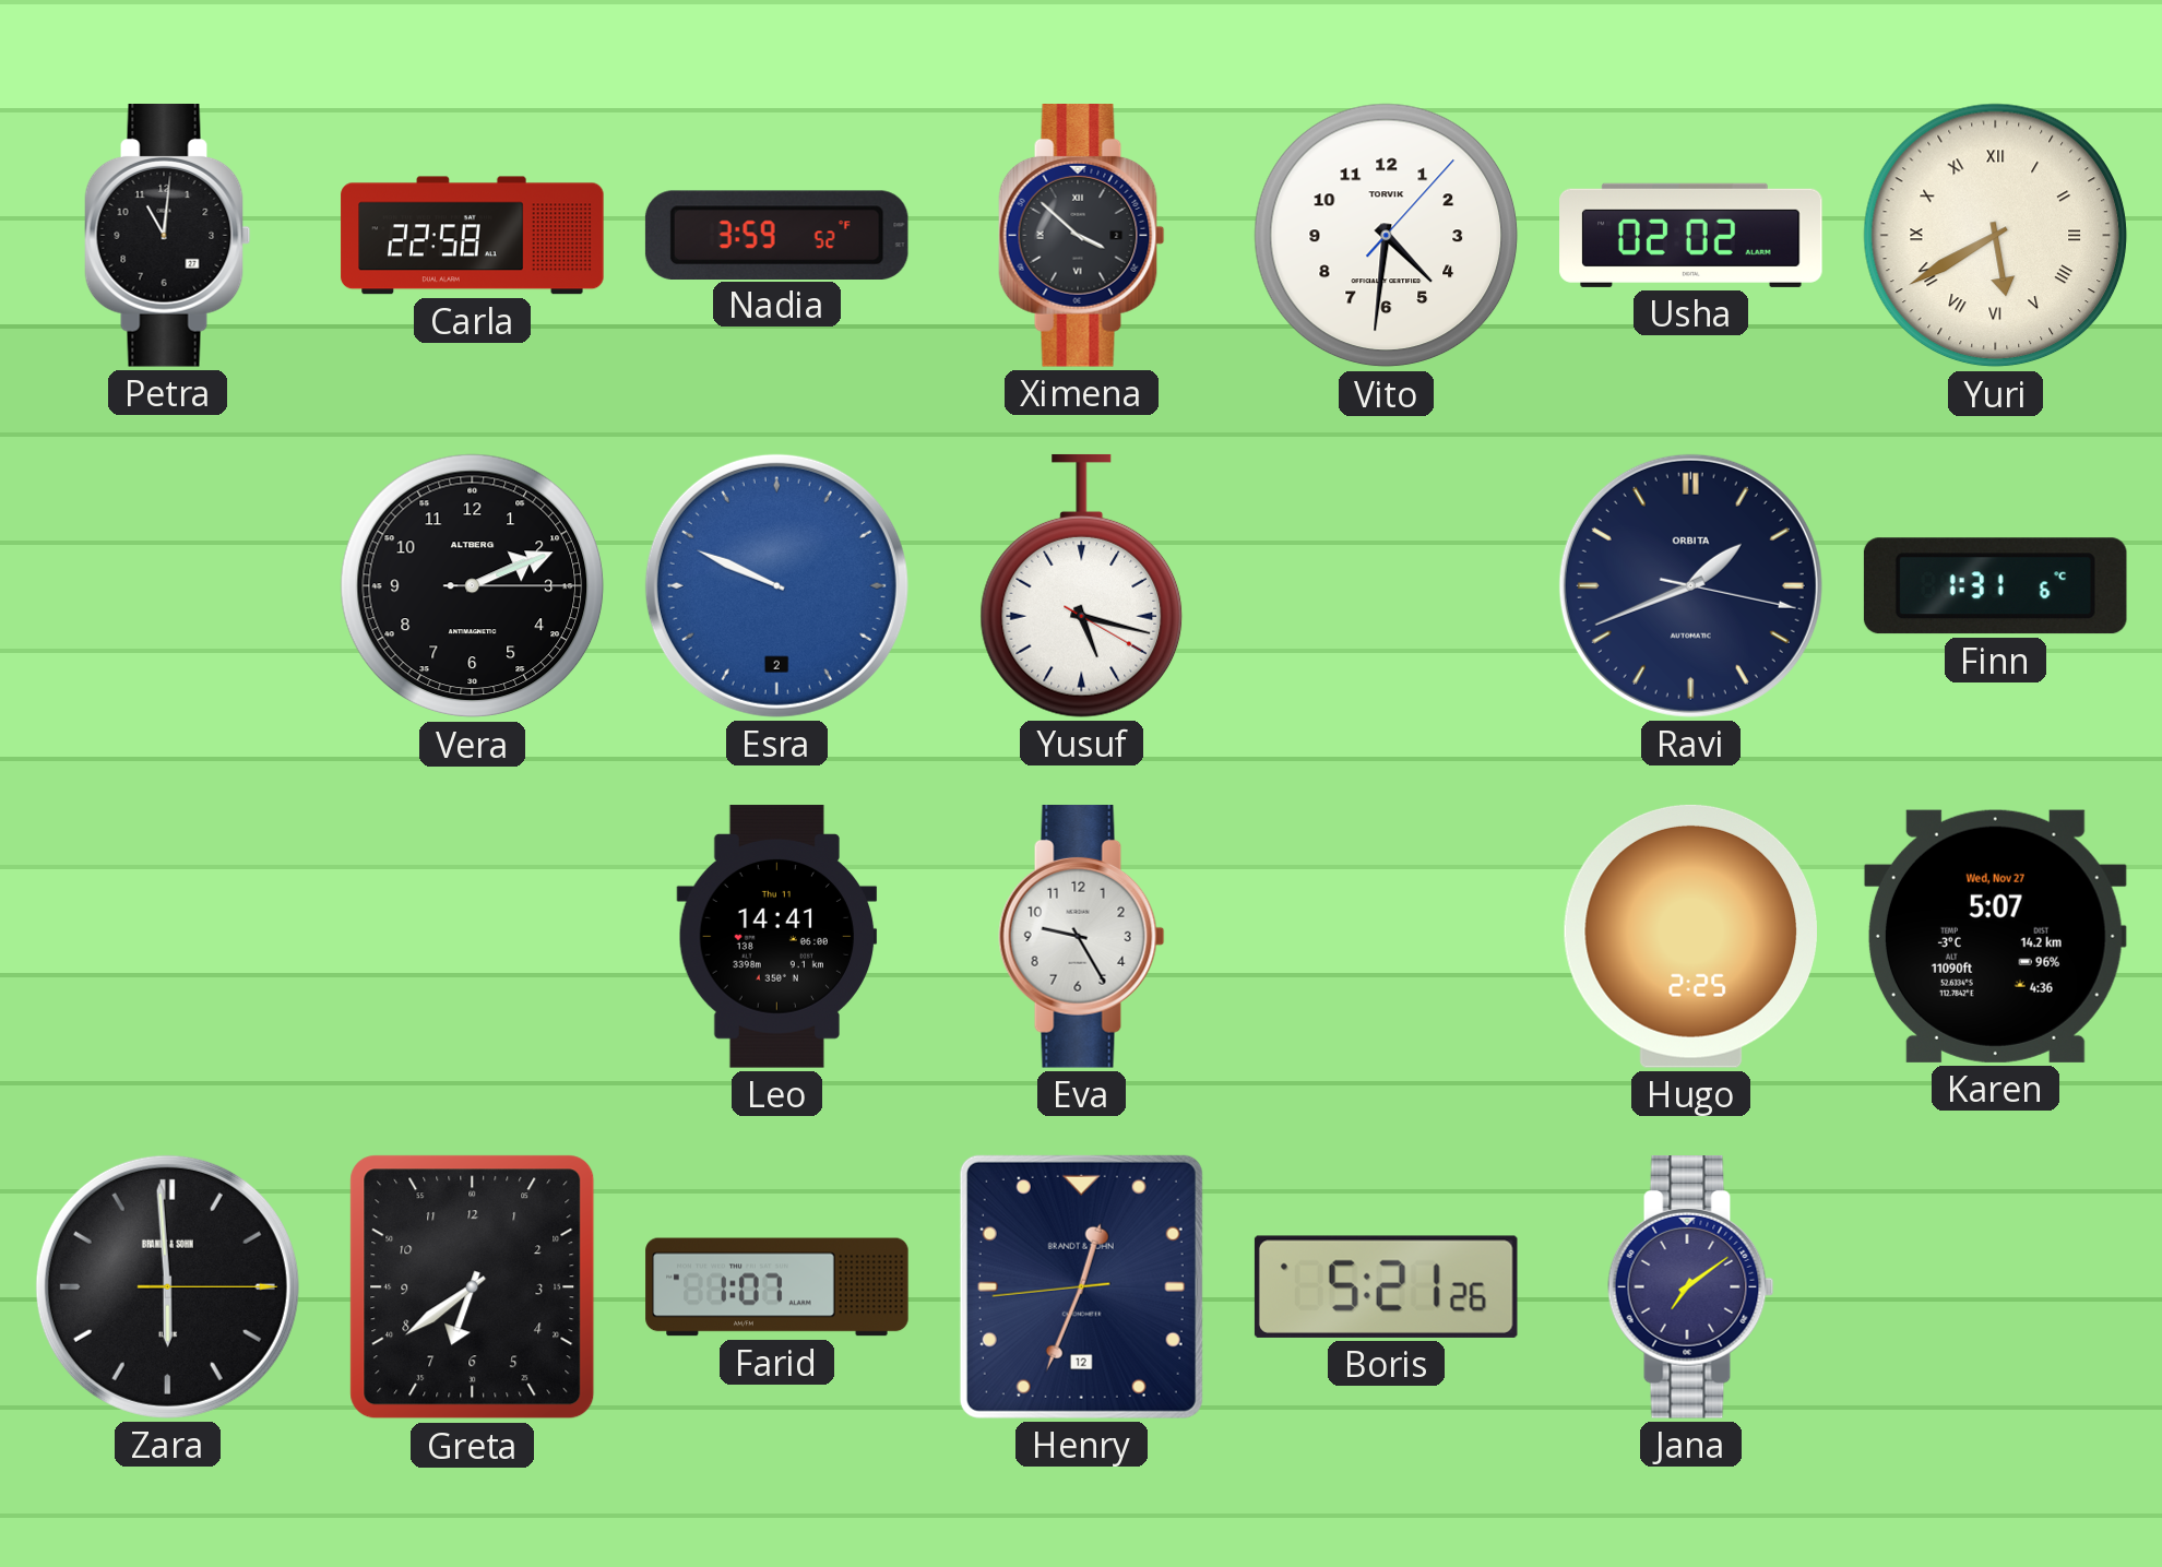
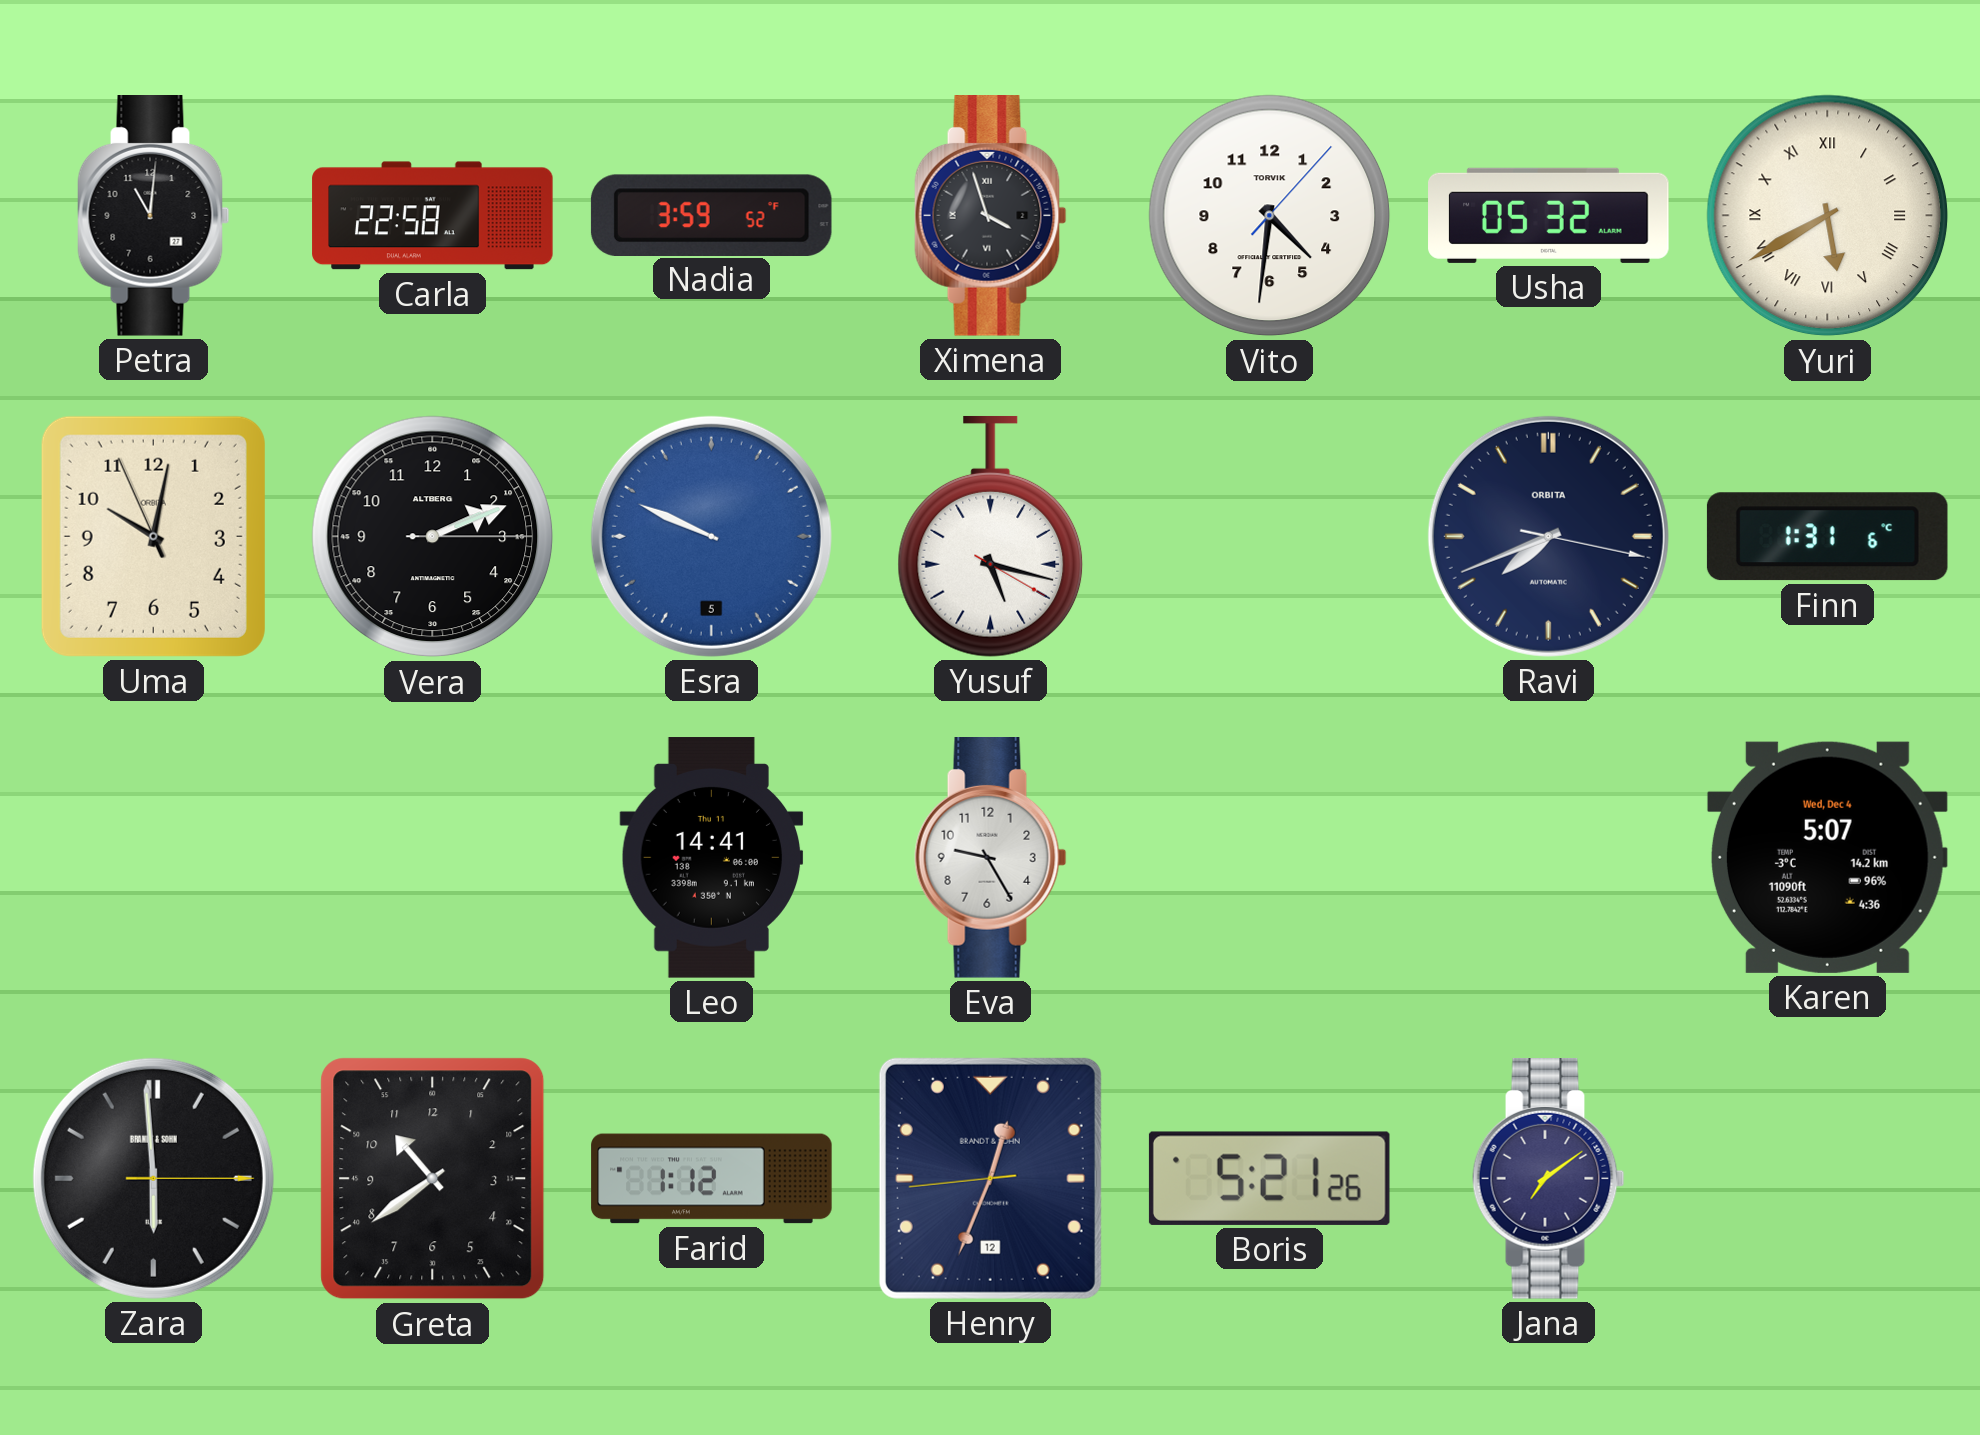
Ximena: 3:52 -> 3:57
Usha: 02:02 -> 05:32
Uma: none -> 10:01
Esra date: 2 -> 5
Ravi: 1:41 -> 7:41
Hugo: 2:25 -> none
Karen date: Wed, Nov 27 -> Wed, Dec 4
Greta: 6:39 -> 10:39
Farid: 1:07 -> 1:12
